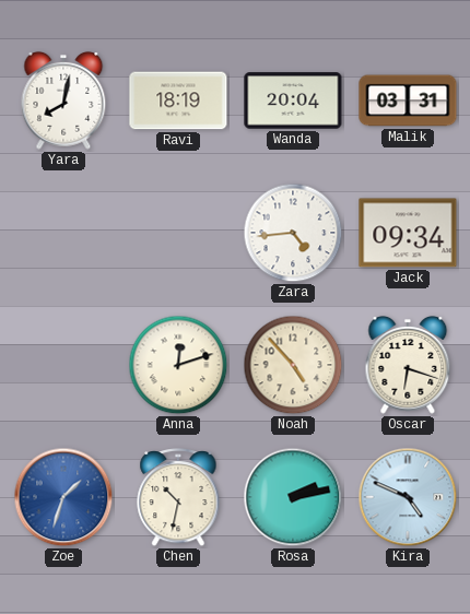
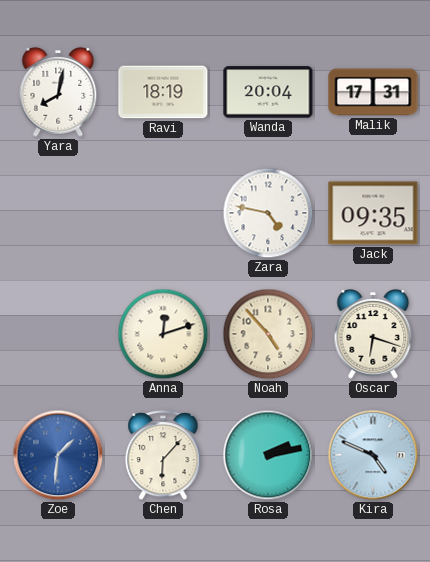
Malik: 03:31 -> 17:31
Zara: 4:44 -> 4:47
Jack: 09:34 -> 09:35
Zoe: 1:33 -> 1:31
Chen: 10:32 -> 6:07
